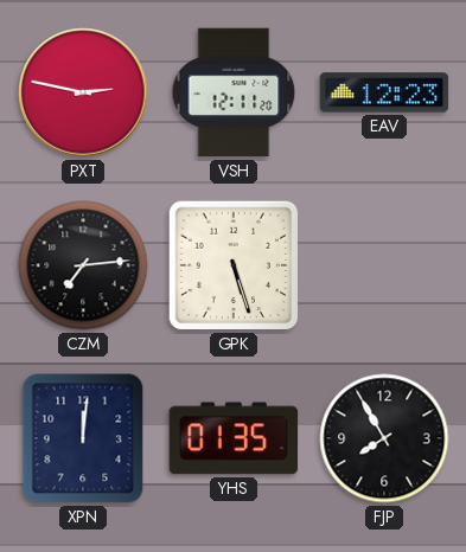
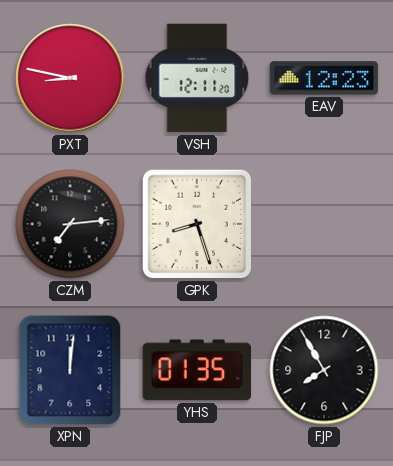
PXT: 2:47 -> 8:47
GPK: 5:27 -> 8:27
